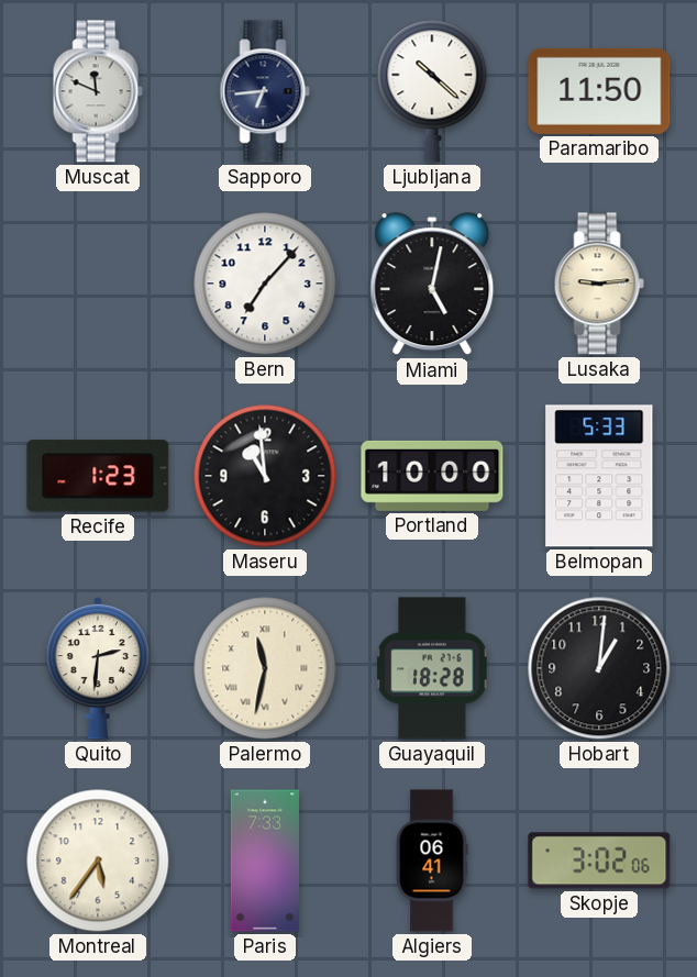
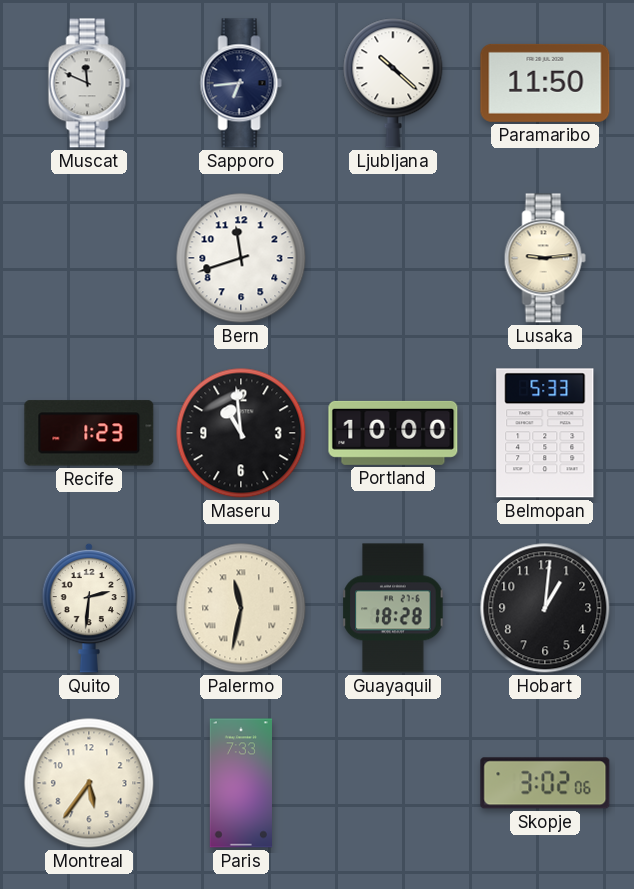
Bern: 7:07 -> 11:42
Miami: 5:02 -> none
Algiers: 06:41 -> none
